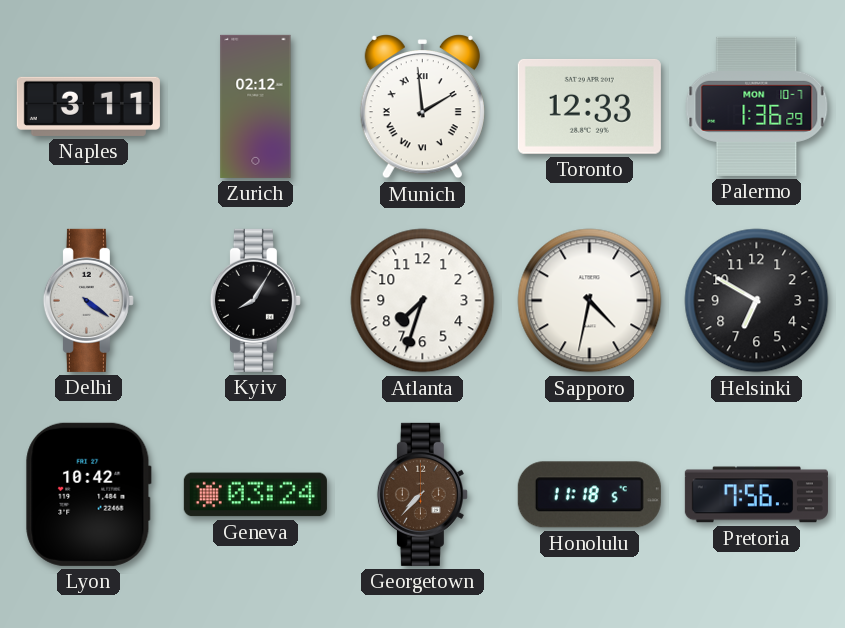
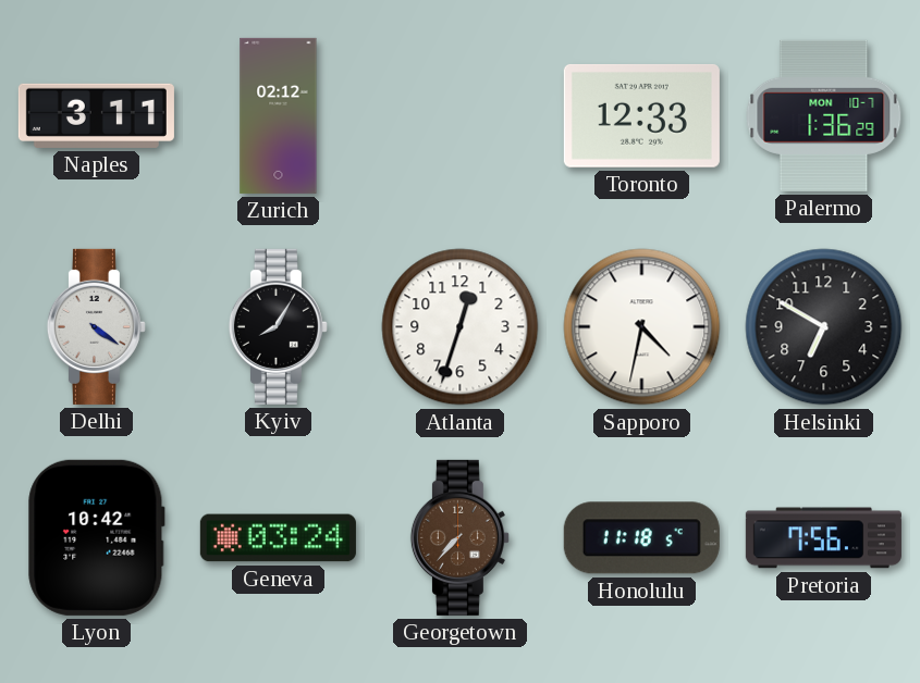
Munich: 1:59 -> none
Atlanta: 7:33 -> 12:33
